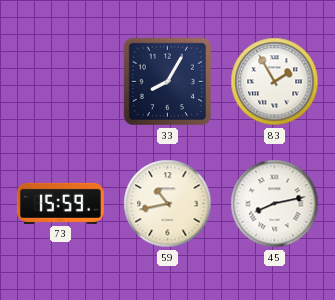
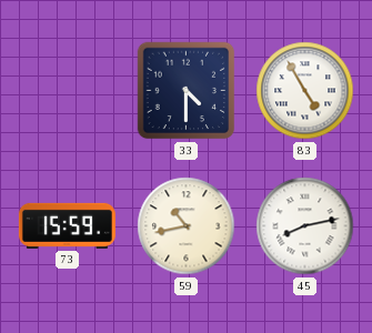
33: 8:05 -> 4:30
83: 1:55 -> 4:55
